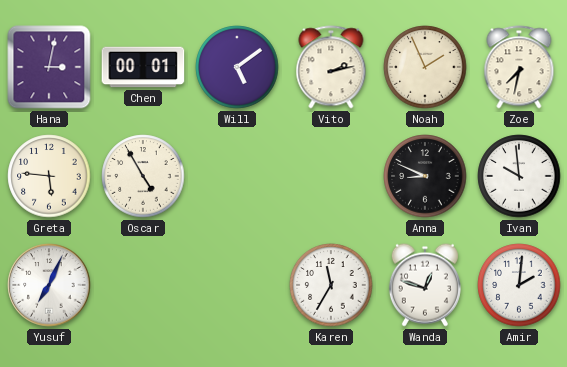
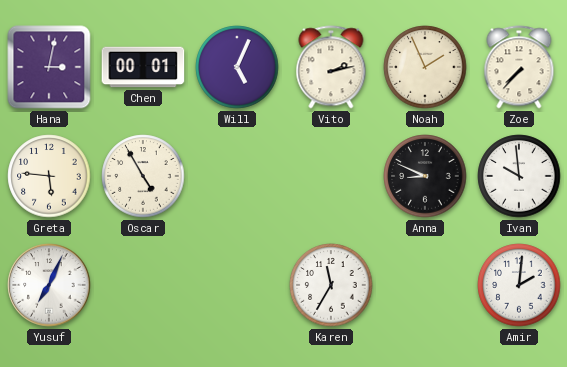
Will: 5:09 -> 5:04
Zoe: 7:32 -> 7:37
Wanda: 12:48 -> none
